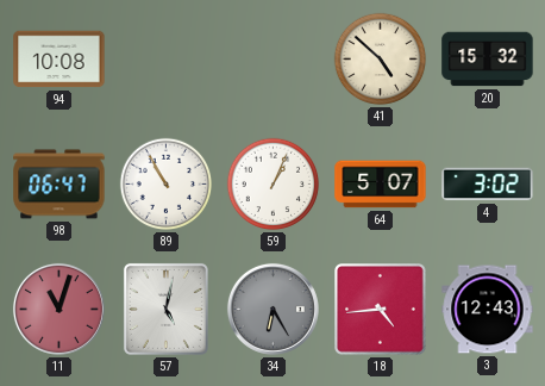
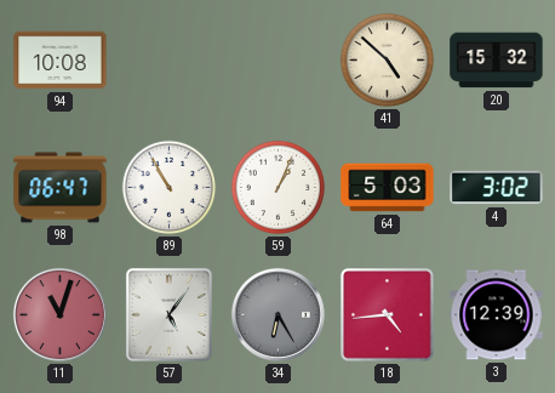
64: 5:07 -> 5:03
57: 5:02 -> 5:06
3: 12:43 -> 12:39
